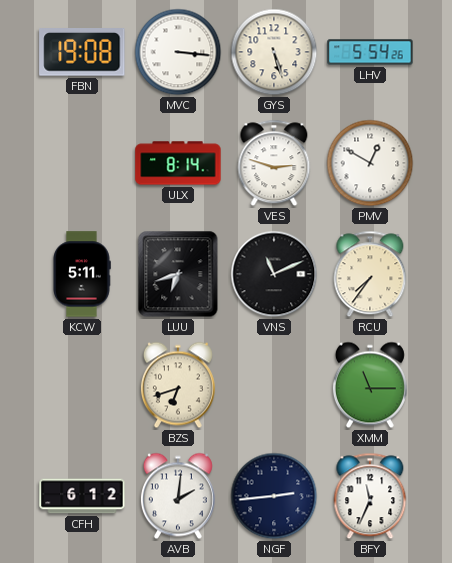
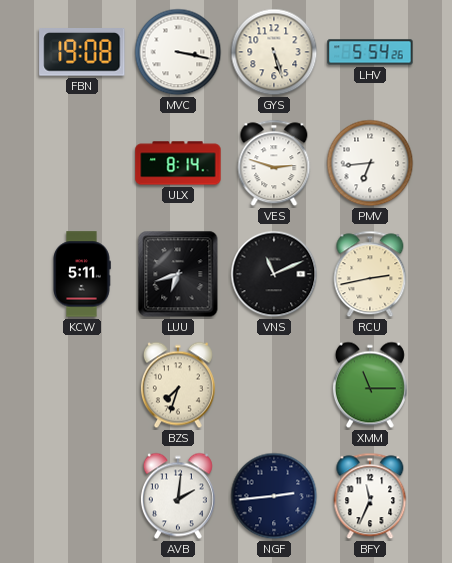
MVC: 3:16 -> 3:17
PMV: 12:50 -> 6:44
RCU: 7:36 -> 2:43
BZS: 6:42 -> 7:33
CFH: 6:12 -> none
